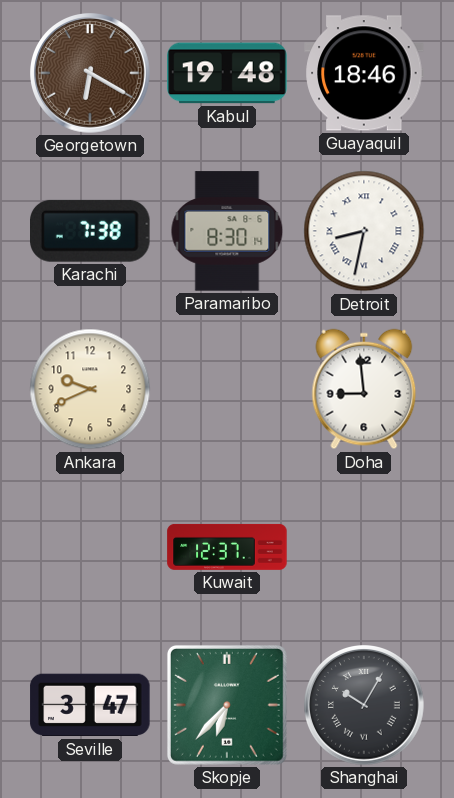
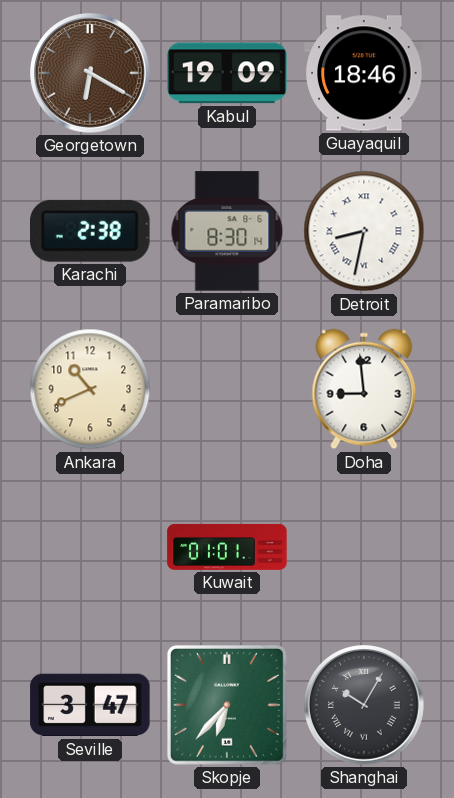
Kabul: 19:48 -> 19:09
Karachi: 7:38 -> 2:38
Ankara: 9:41 -> 10:41
Kuwait: 12:37 -> 01:01
